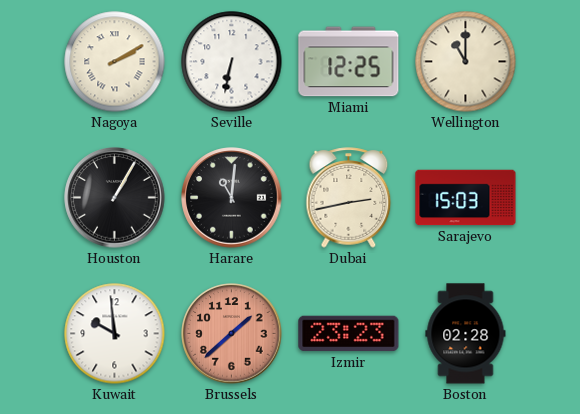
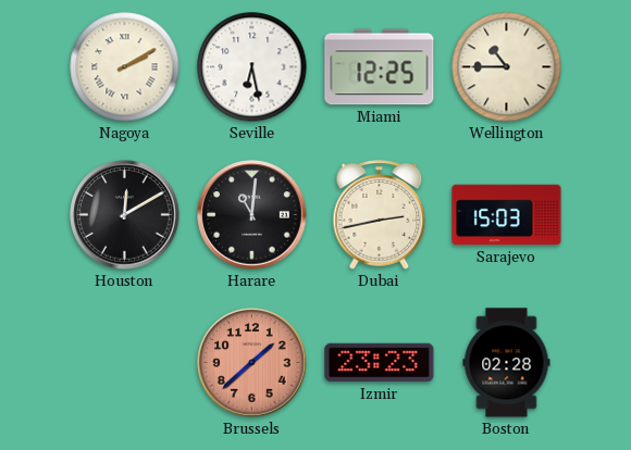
Seville: 6:32 -> 6:28
Wellington: 11:00 -> 10:45
Houston: 1:05 -> 12:10
Kuwait: 9:59 -> none
